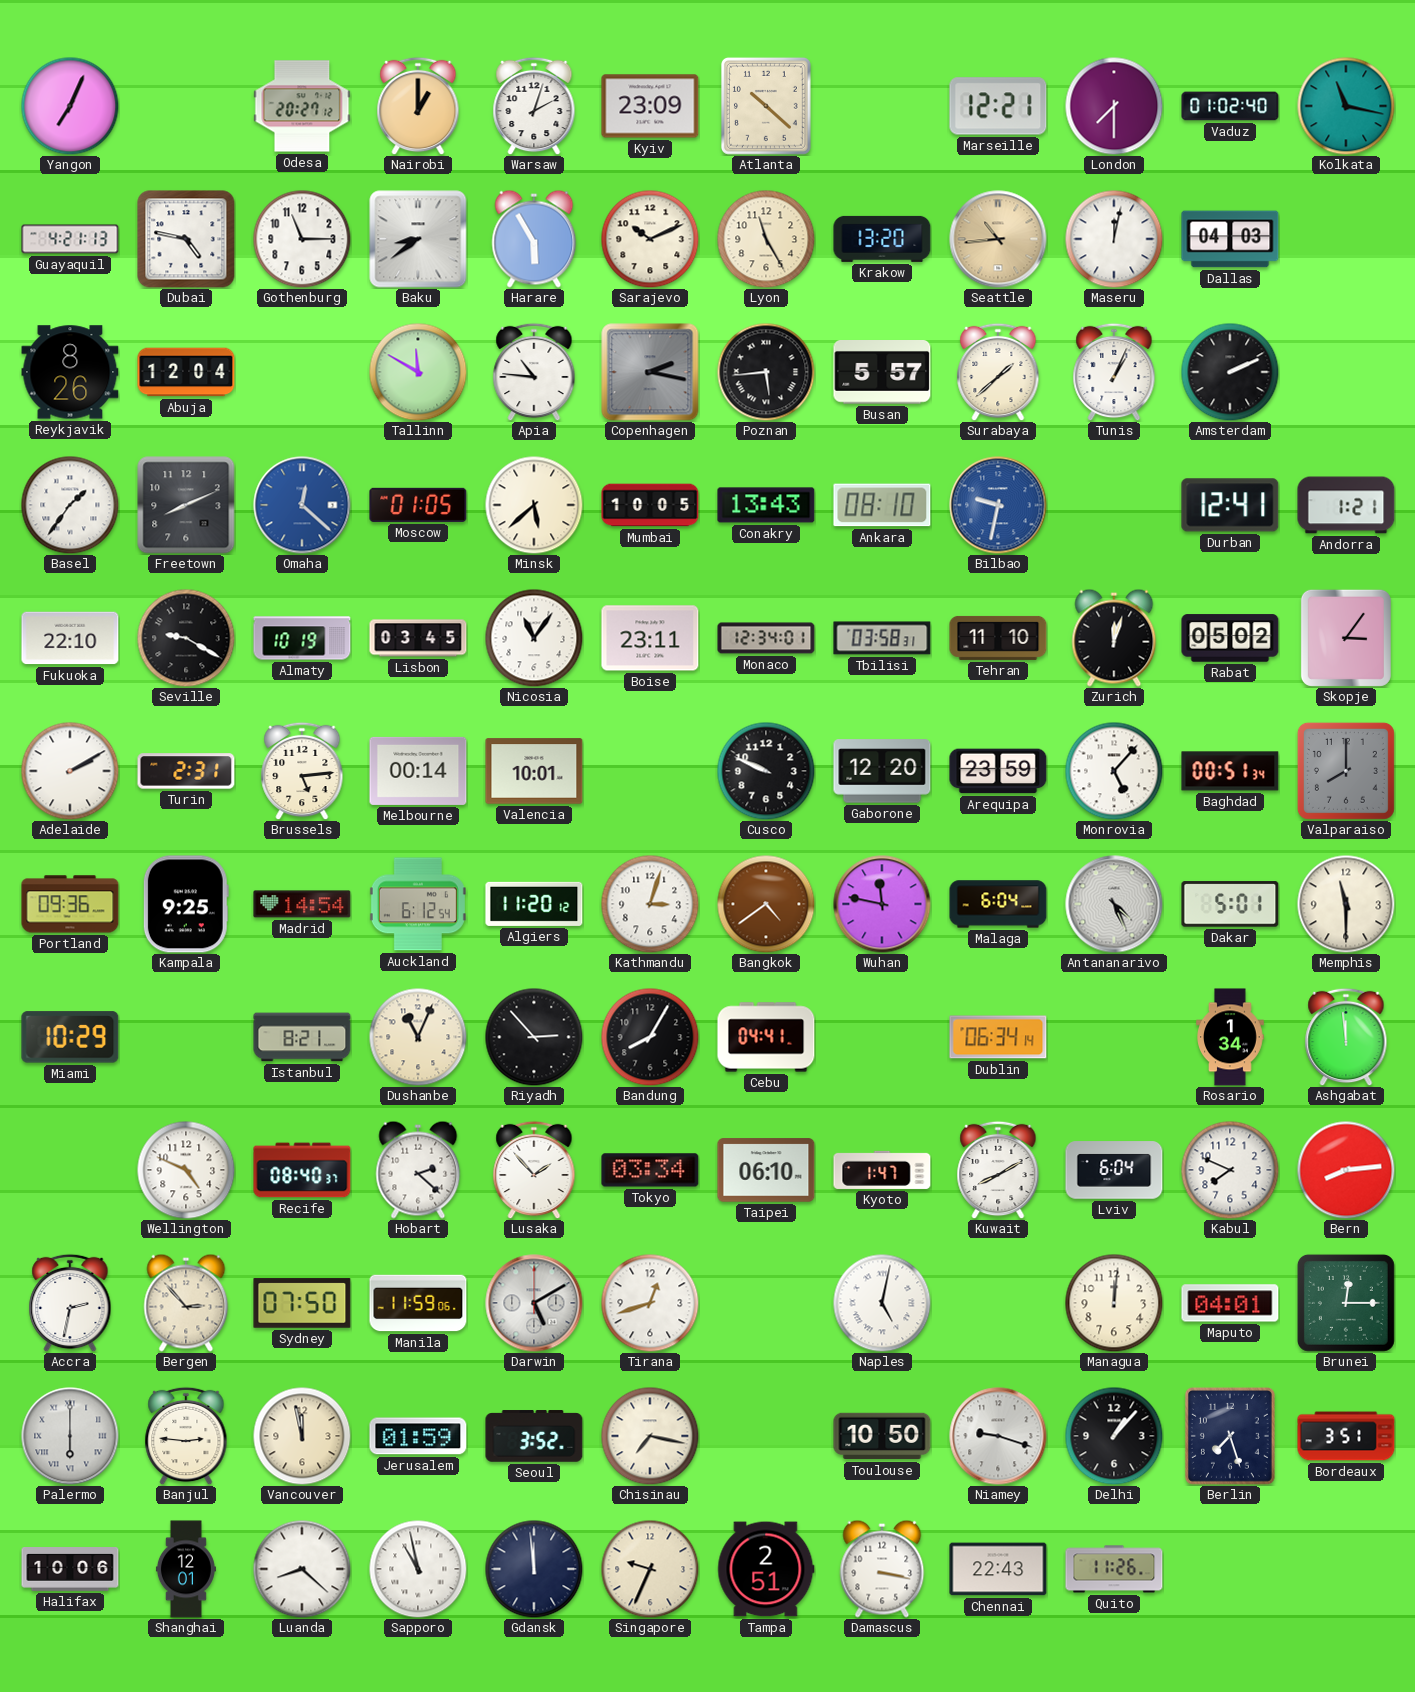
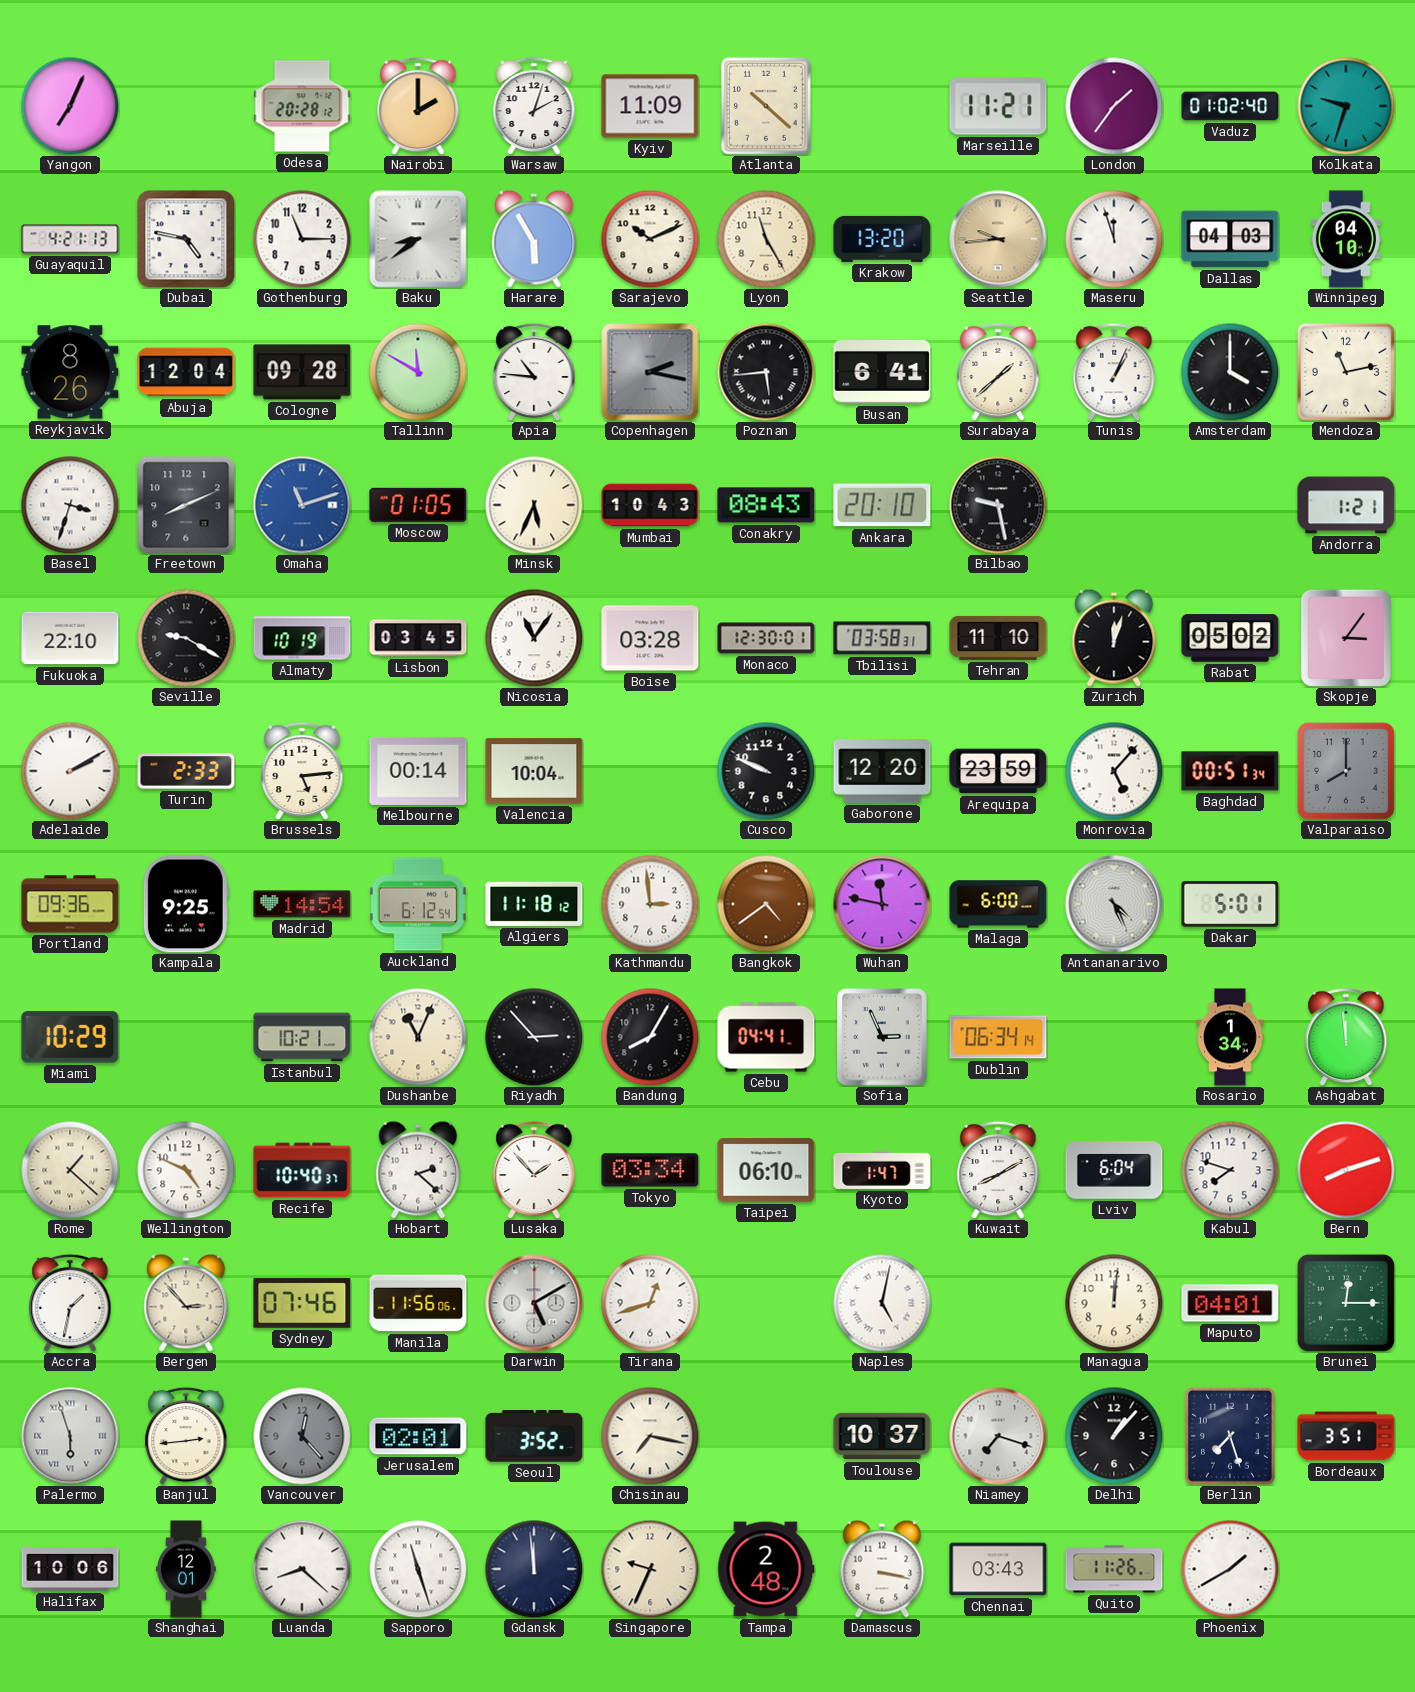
Odesa: 20:27 -> 20:28
Nairobi: 1:00 -> 2:00
Kyiv: 23:09 -> 11:09
Marseille: 12:21 -> 11:21
London: 7:30 -> 1:36
Kolkata: 11:17 -> 9:33
Seattle: 10:44 -> 9:44
Maseru: 12:02 -> 11:57
Winnipeg: none -> 04:10
Cologne: none -> 09:28
Busan: 5:57 -> 6:41
Amsterdam: 2:11 -> 4:00
Mendoza: none -> 11:13
Basel: 1:36 -> 3:33
Omaha: 12:22 -> 11:12
Minsk: 5:38 -> 5:34
Mumbai: 10:05 -> 10:43
Conakry: 13:43 -> 08:43
Ankara: 08:10 -> 20:10
Bilbao: 9:32 -> 9:28
Bilbao dial: blue -> black
Durban: 12:41 -> none
Boise: 23:11 -> 03:28
Monaco: 12:34 -> 12:30
Turin: 2:31 -> 2:33
Valencia: 10:01 -> 10:04
Algiers: 11:20 -> 11:18
Kathmandu: 3:03 -> 2:59
Malaga: 6:04 -> 6:00
Memphis: 11:30 -> none
Istanbul: 8:21 -> 10:21
Sofia: none -> 2:56
Rome: none -> 1:22
Recife: 08:40 -> 10:40
Kabul: 7:49 -> 7:48
Bern: 8:14 -> 8:12
Accra: 2:32 -> 1:32
Sydney: 07:50 -> 07:46
Manila: 11:59 -> 11:56
Palermo: 6:00 -> 5:57
Banjul: 2:46 -> 2:44
Vancouver: 11:58 -> 12:23
Vancouver dial: cream -> grey
Jerusalem: 01:59 -> 02:01
Toulouse: 10:50 -> 10:37
Niamey: 9:18 -> 7:18
Sapporo: 10:58 -> 11:27
Tampa: 2:51 -> 2:48
Chennai: 22:43 -> 03:43
Phoenix: none -> 1:40
